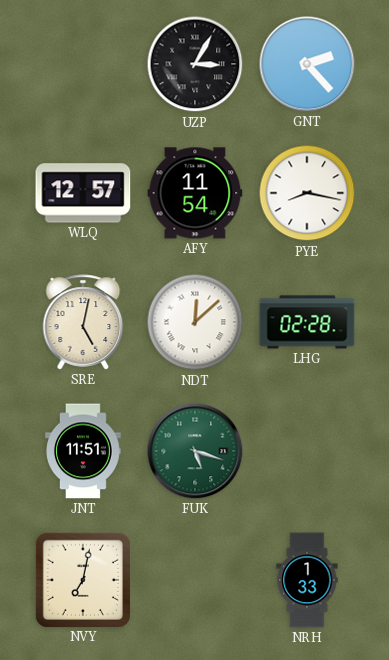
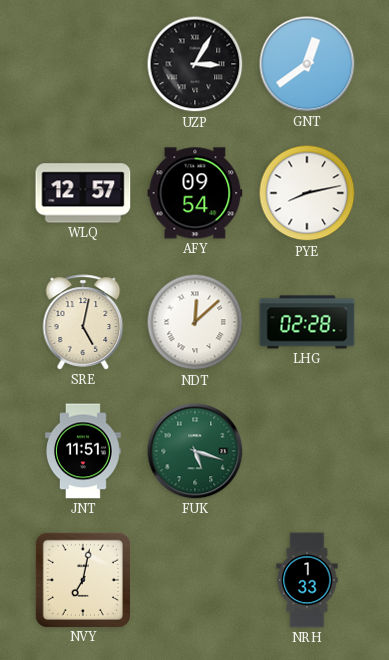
GNT: 2:23 -> 12:39
AFY: 11:54 -> 09:54
PYE: 8:17 -> 8:13
